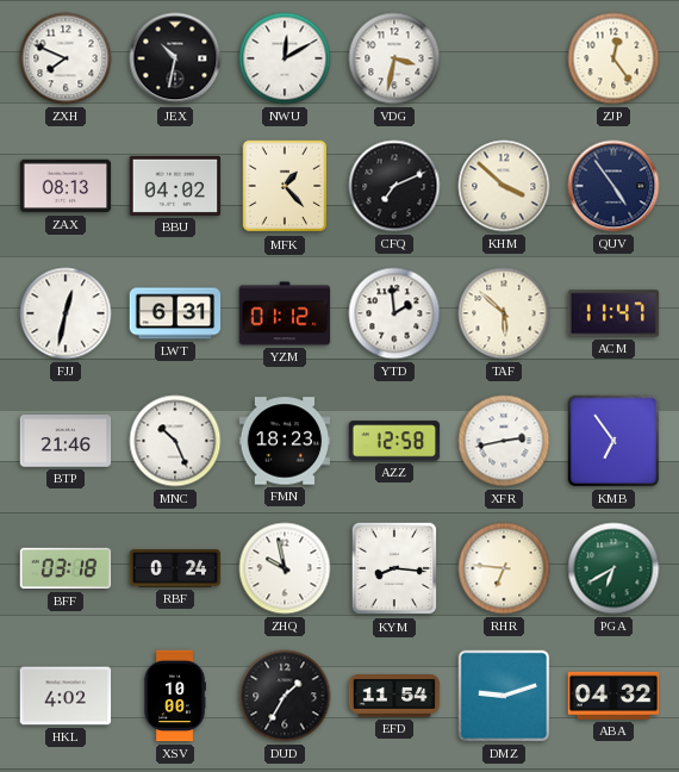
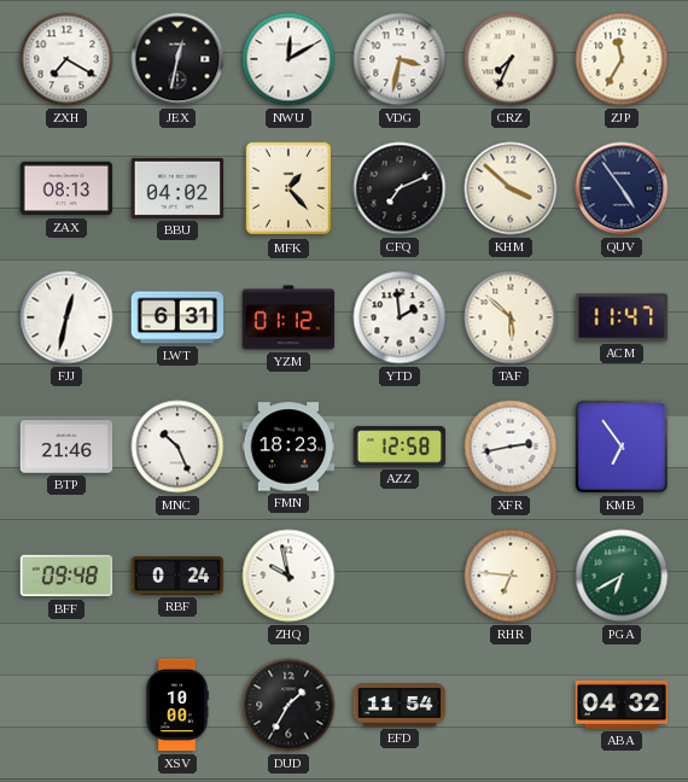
ZXH: 7:49 -> 7:20
JEX: 10:32 -> 12:32
CRZ: none -> 7:34
ZJP: 12:24 -> 11:35
BFF: 03:18 -> 09:48
KYM: 8:16 -> none
HKL: 4:02 -> none
DMZ: 9:12 -> none
